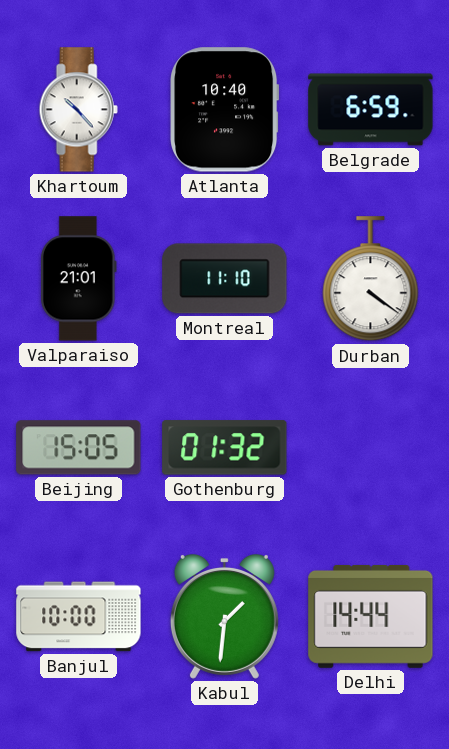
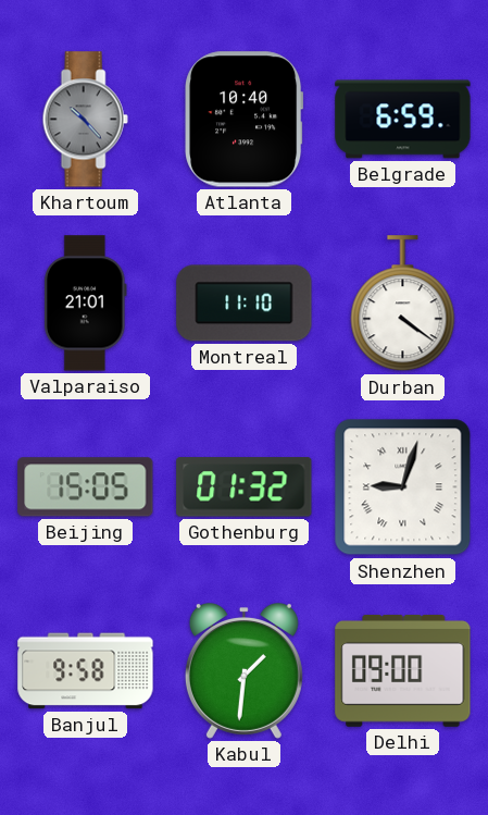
Khartoum dial: white -> grey
Shenzhen: none -> 9:03
Banjul: 10:00 -> 9:58
Delhi: 14:44 -> 09:00
